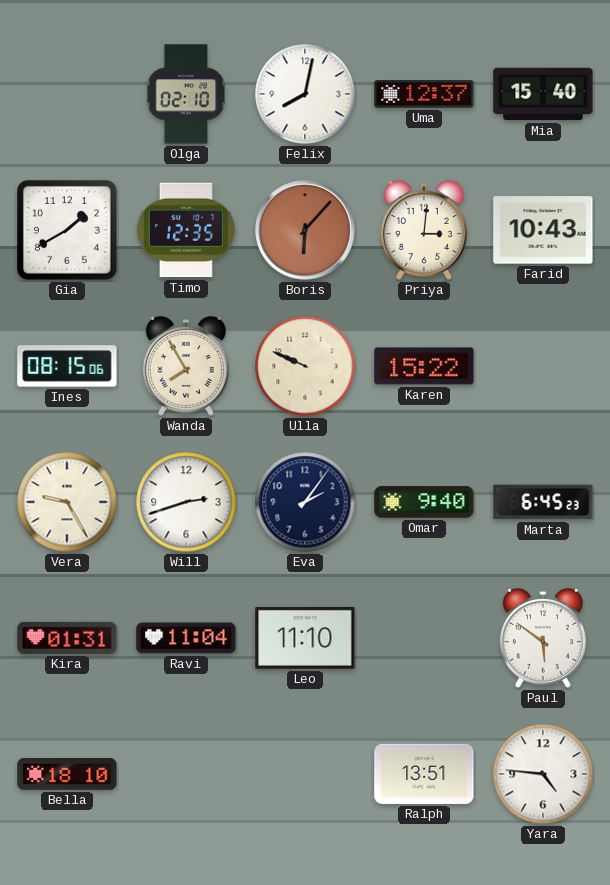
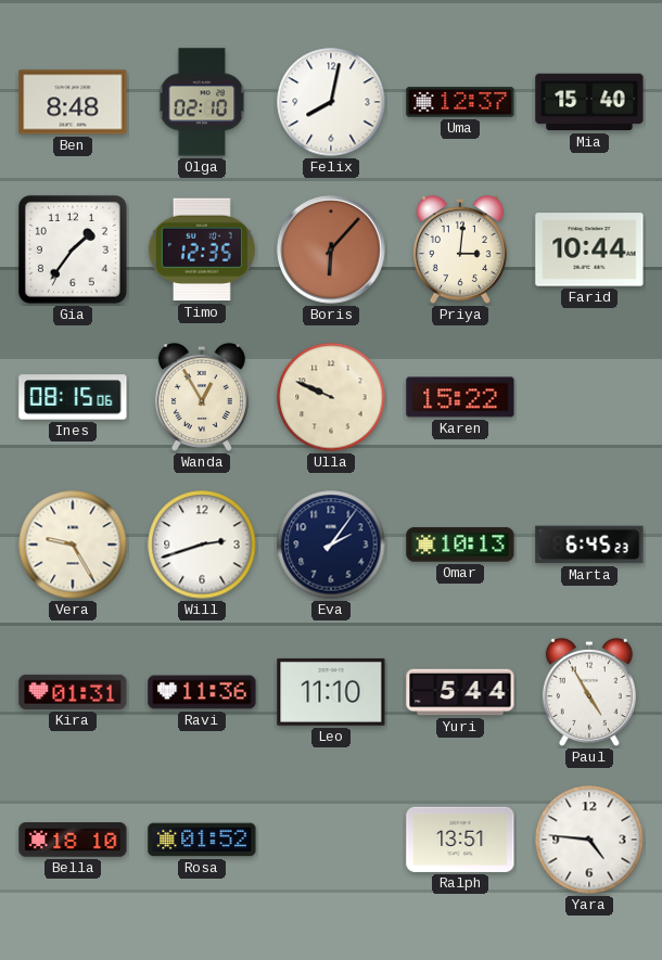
Ben: none -> 8:48
Gia: 1:40 -> 1:36
Farid: 10:43 -> 10:44
Wanda: 7:55 -> 12:55
Omar: 9:40 -> 10:13
Ravi: 11:04 -> 11:36
Yuri: none -> 5:44
Paul: 5:51 -> 4:55
Rosa: none -> 01:52
